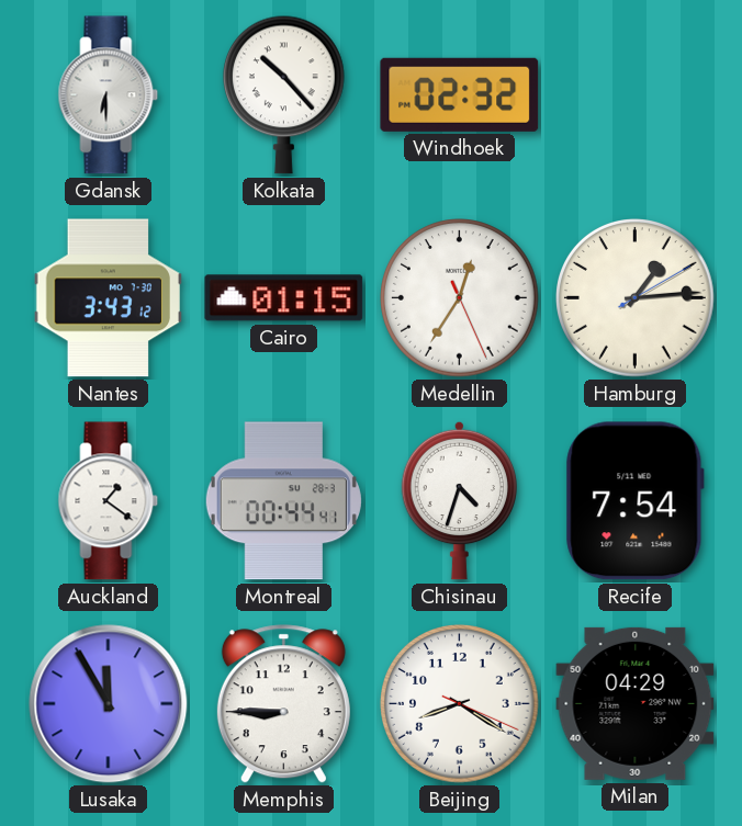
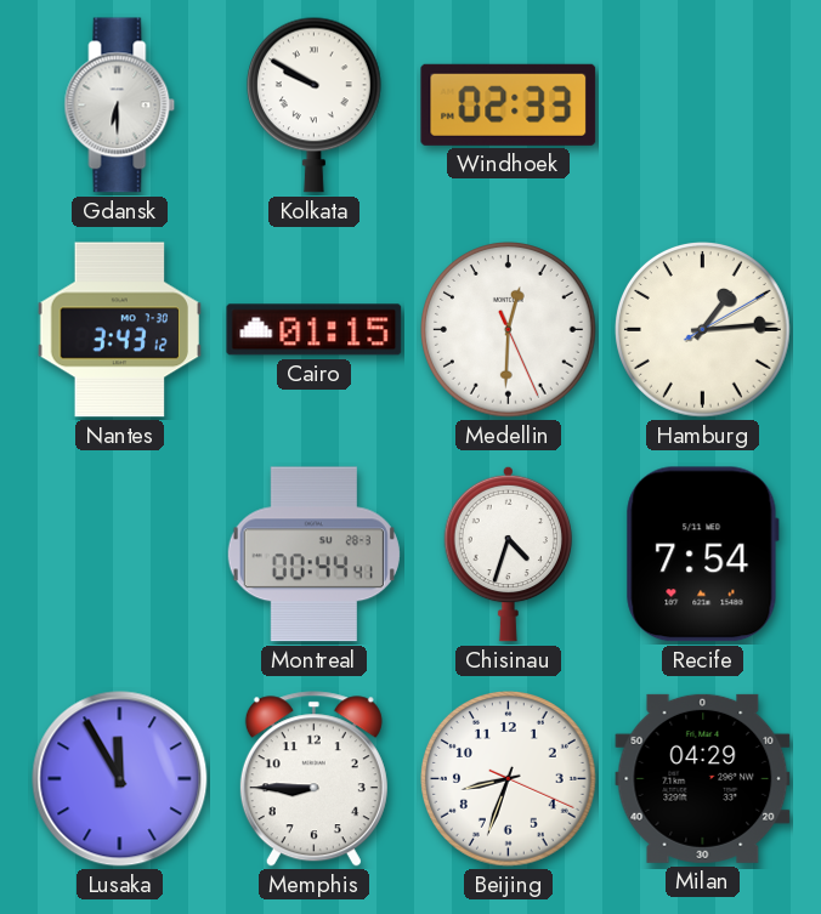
Kolkata: 10:23 -> 9:50
Windhoek: 02:32 -> 02:33
Medellin: 12:35 -> 12:30
Auckland: 1:21 -> none
Beijing: 8:20 -> 8:33
